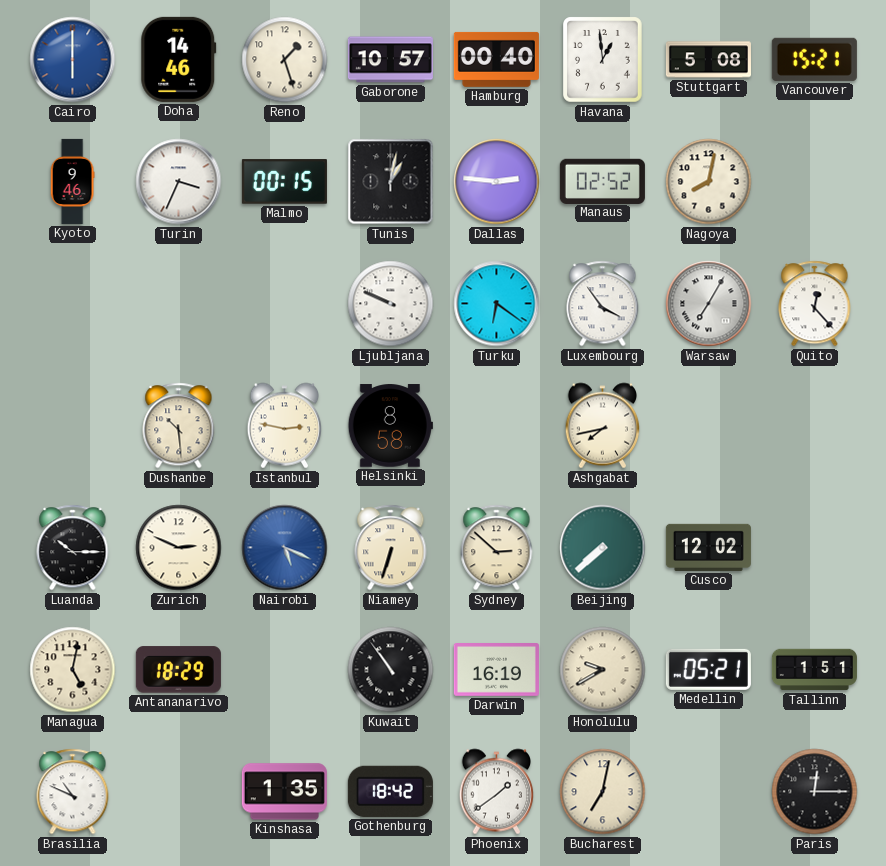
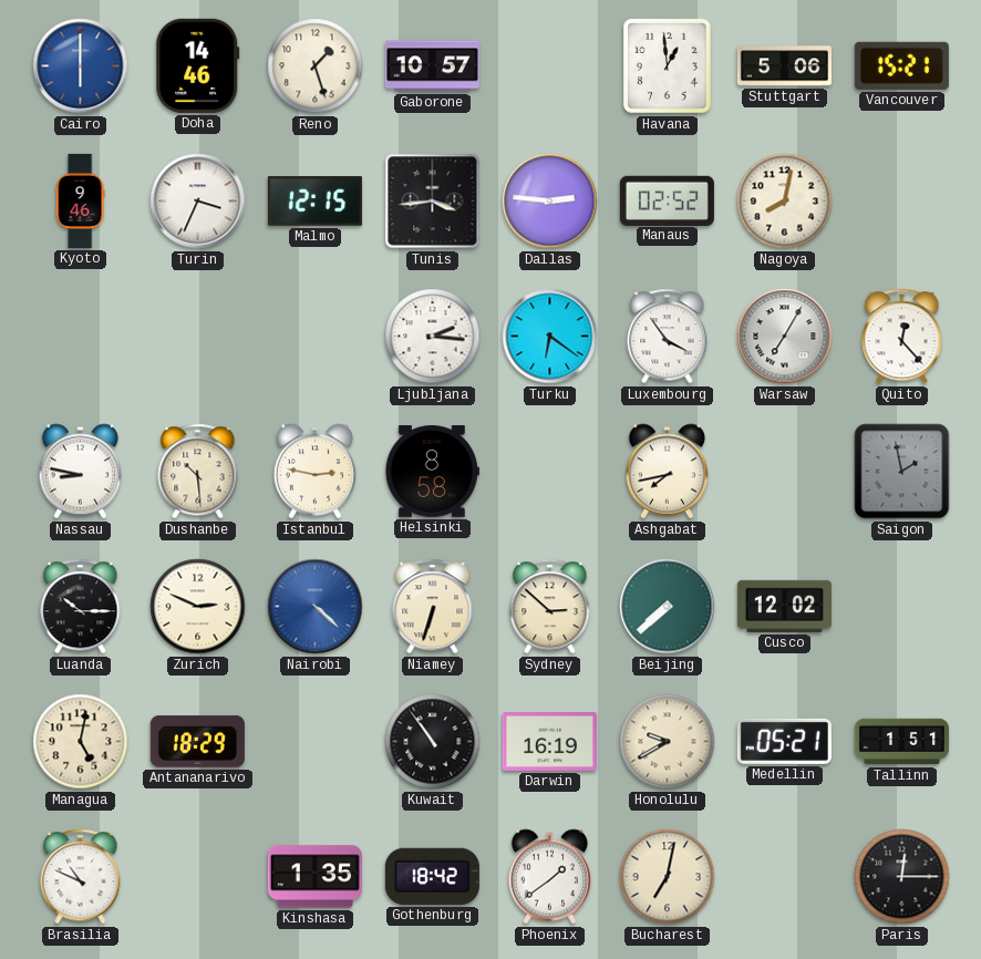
Hamburg: 00:40 -> none
Stuttgart: 5:08 -> 5:06
Malmo: 00:15 -> 12:15
Tunis: 1:02 -> 3:44
Ljubljana: 9:49 -> 2:16
Nassau: none -> 8:47
Saigon: none -> 1:58
Nairobi: 5:19 -> 4:22
